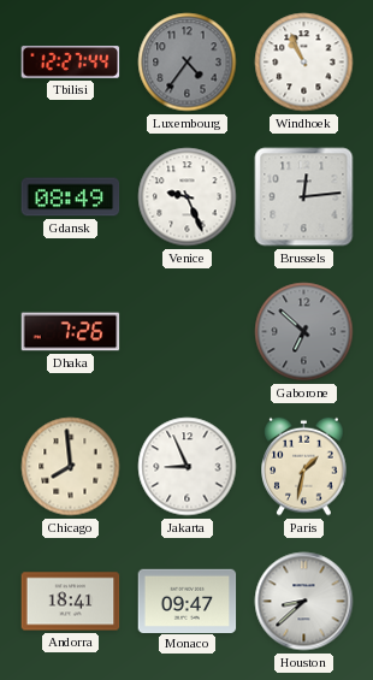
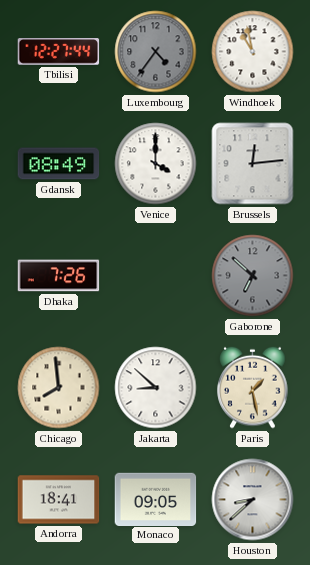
Windhoek: 10:56 -> 10:58
Venice: 9:26 -> 4:00
Jakarta: 8:56 -> 8:52
Paris: 1:32 -> 1:28
Monaco: 09:47 -> 09:05
